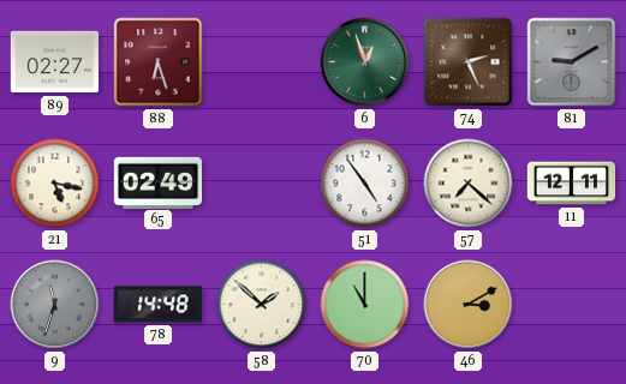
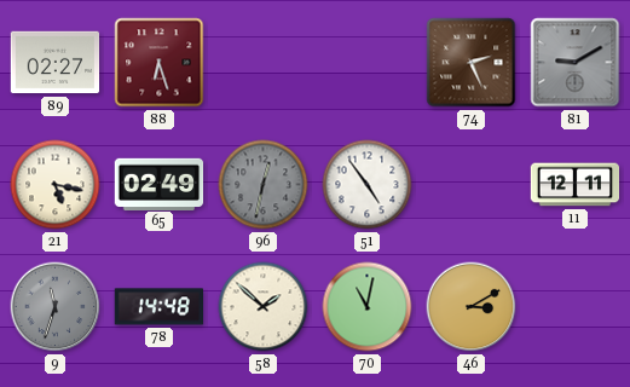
6: 12:57 -> none
96: none -> 12:32
57: 7:22 -> none
70: 11:00 -> 11:02
